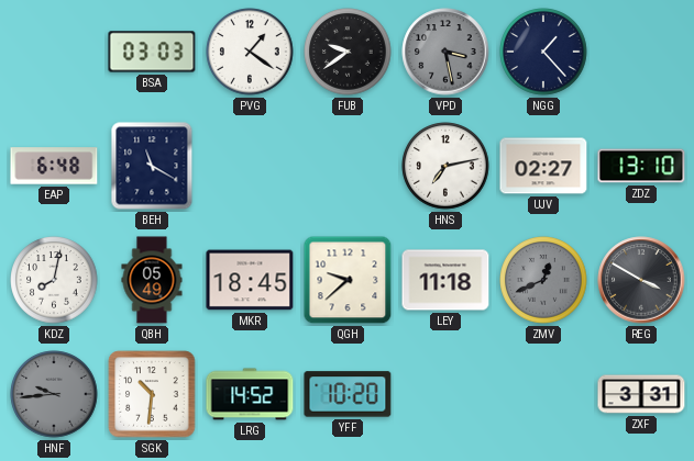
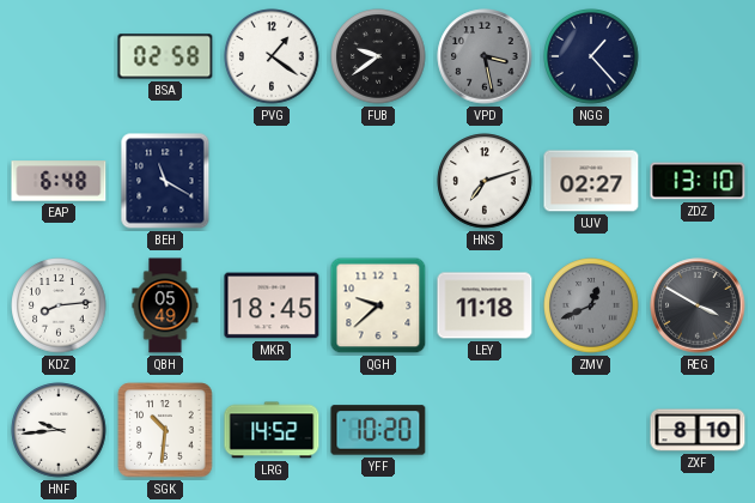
BSA: 03:03 -> 02:58
HNS: 7:13 -> 7:12
KDZ: 8:02 -> 8:14
HNF dial: grey -> white
ZXF: 3:31 -> 8:10
